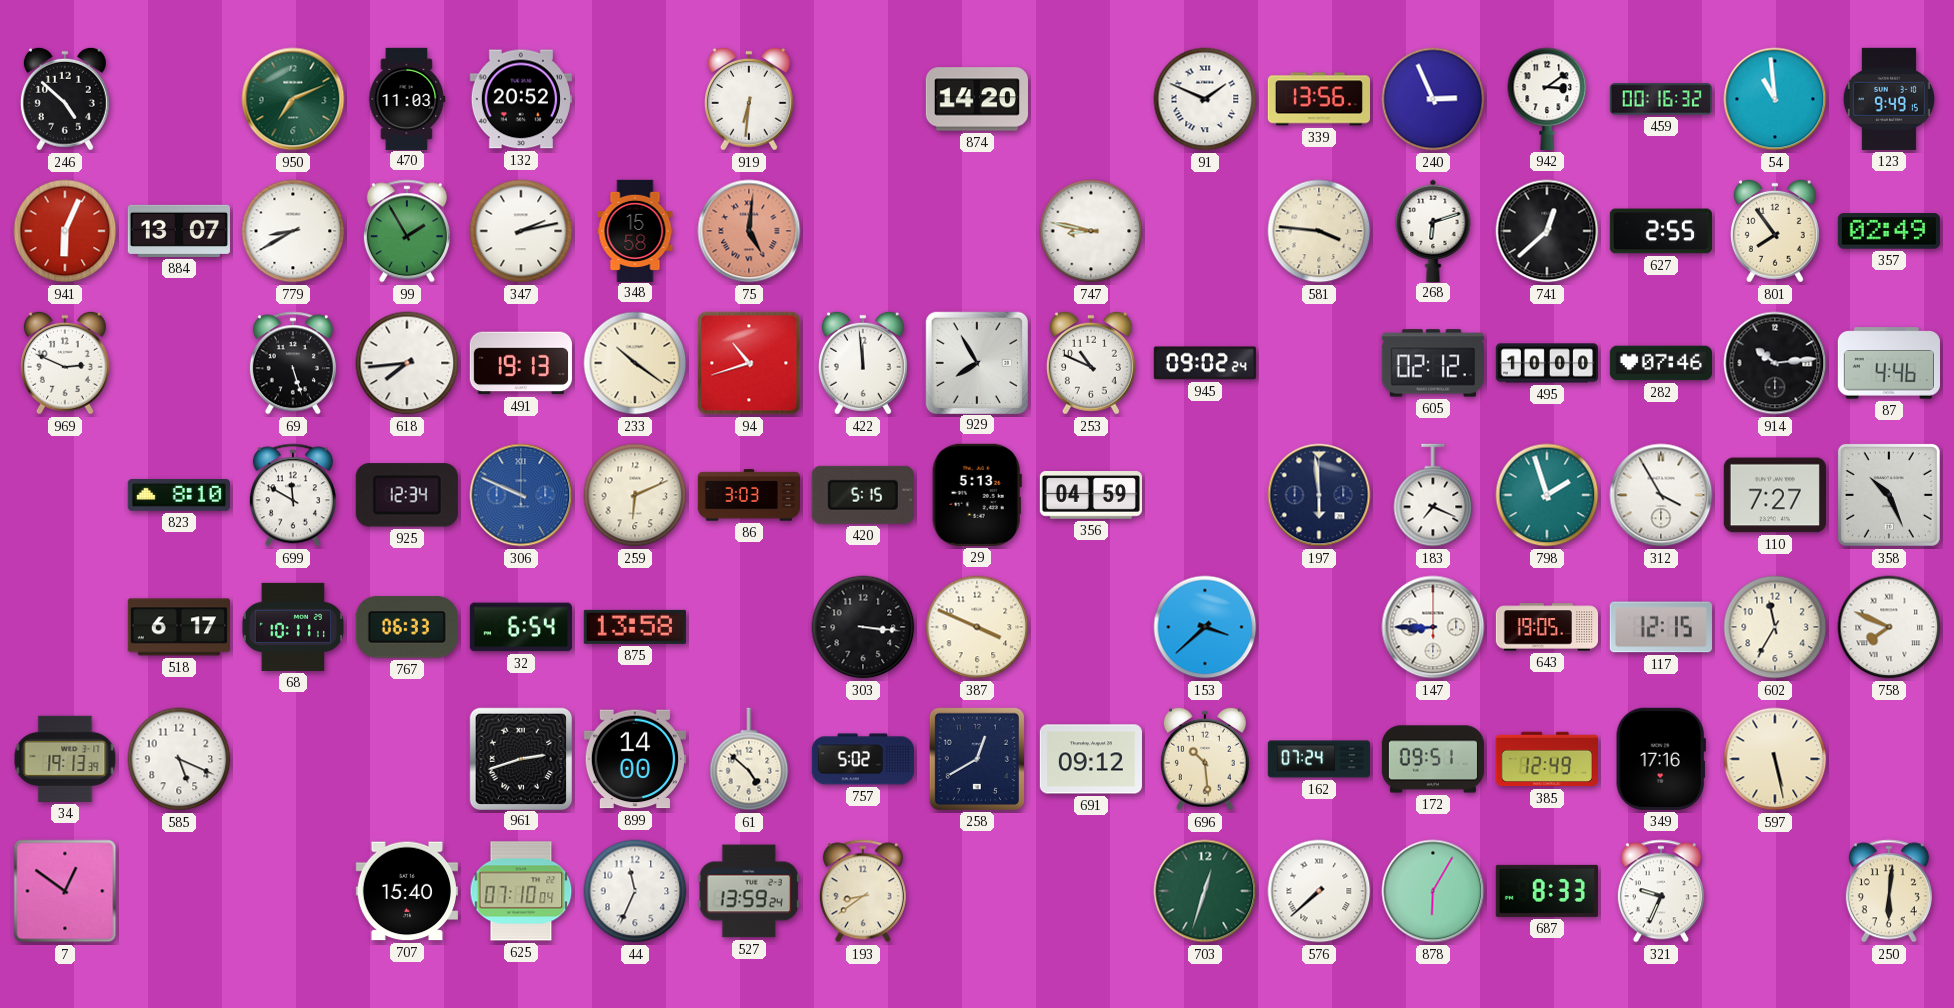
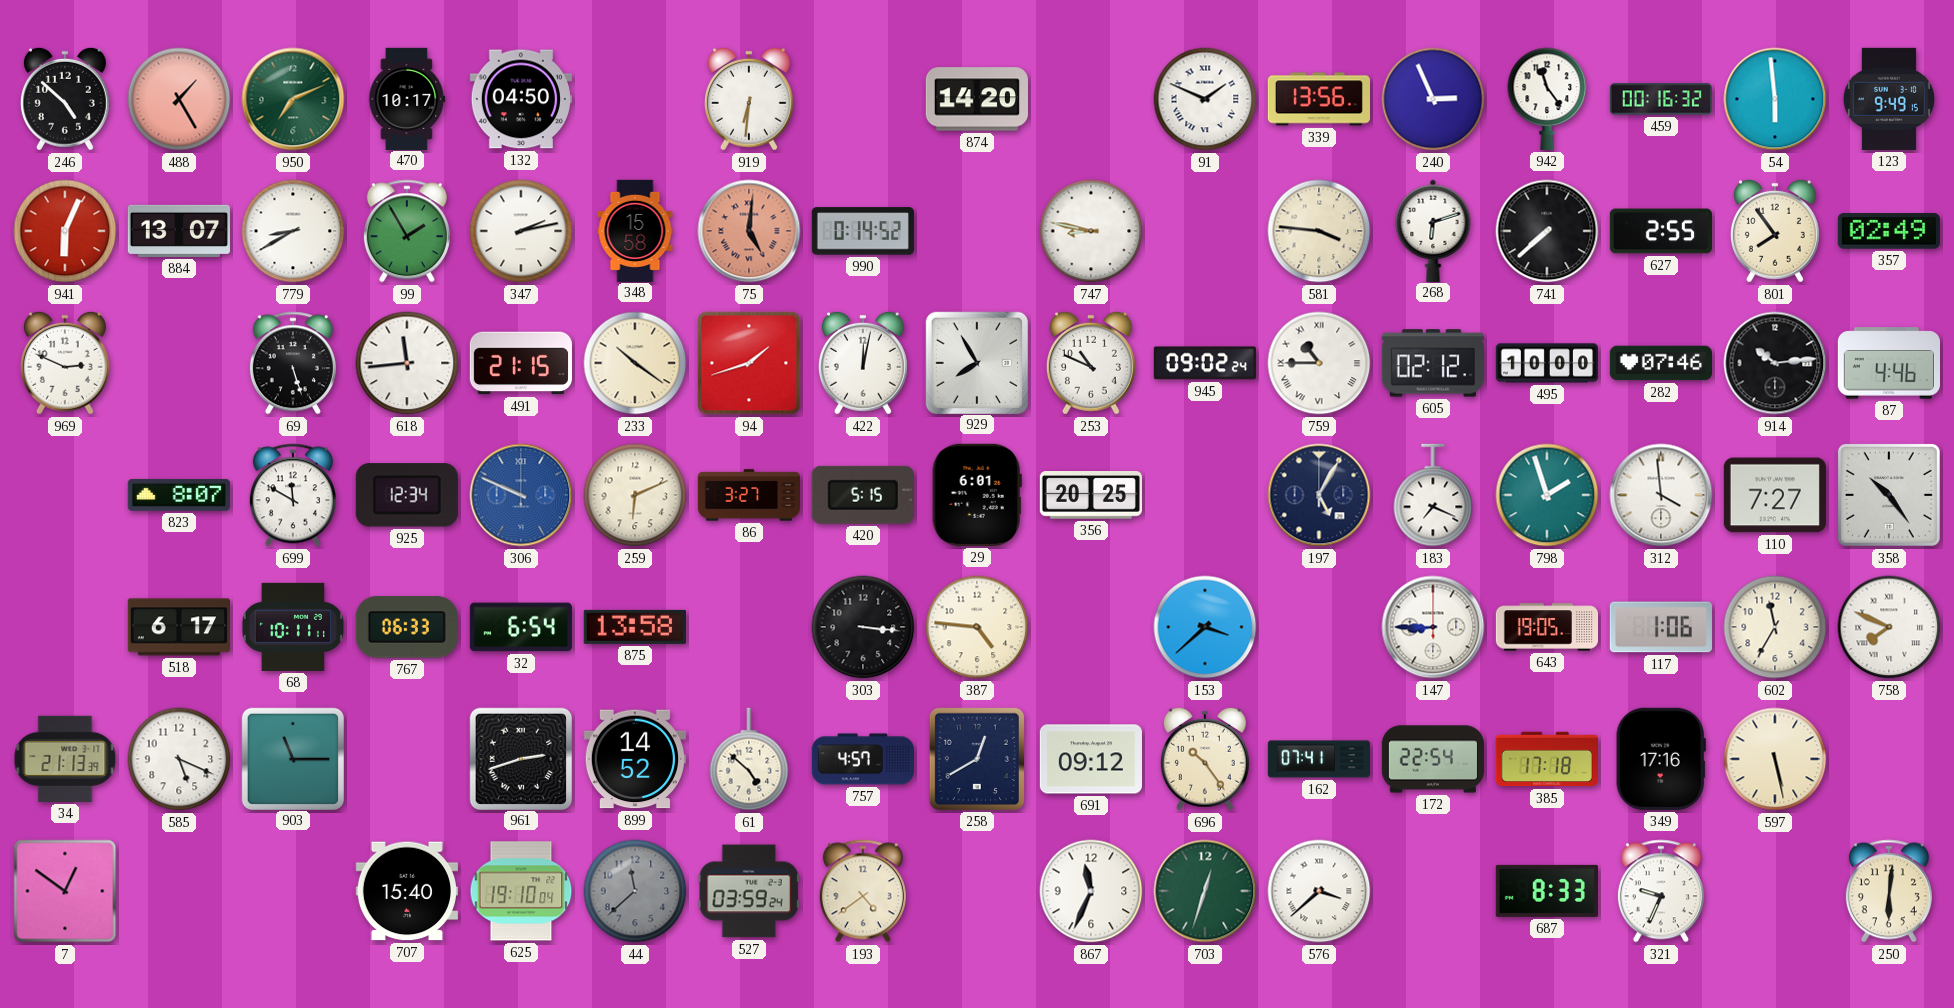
488: none -> 1:25
470: 11:03 -> 10:17
132: 20:52 -> 04:50
942: 3:09 -> 11:24
54: 10:59 -> 5:59
990: none -> 0:14
741: 12:38 -> 7:38
618: 7:44 -> 11:44
491: 19:13 -> 21:15
94: 10:42 -> 1:42
422: 11:59 -> 12:02
759: none -> 10:45
823: 8:10 -> 8:07
86: 3:03 -> 3:27
29: 5:13 -> 6:01
356: 04:59 -> 20:25
197: 5:59 -> 5:05
312: 3:55 -> 3:59
358: 10:26 -> 10:24
387: 3:49 -> 4:46
117: 12:15 -> 1:06
34: 19:13 -> 21:13
903: none -> 11:15
899: 14:00 -> 14:52
757: 5:02 -> 4:57
696: 10:29 -> 10:24
162: 07:24 -> 07:41
172: 09:51 -> 22:54
385: 12:49 -> 17:18
625: 07:10 -> 19:10
44: 11:34 -> 11:38
44 dial: white -> grey
527: 13:59 -> 03:59
193: 8:39 -> 4:39
867: none -> 11:34
576: 7:38 -> 3:38
878: 6:05 -> none
